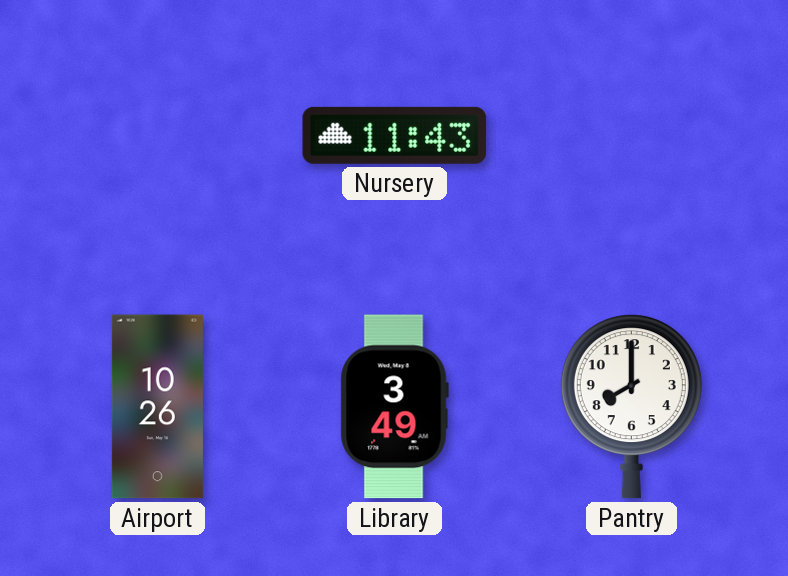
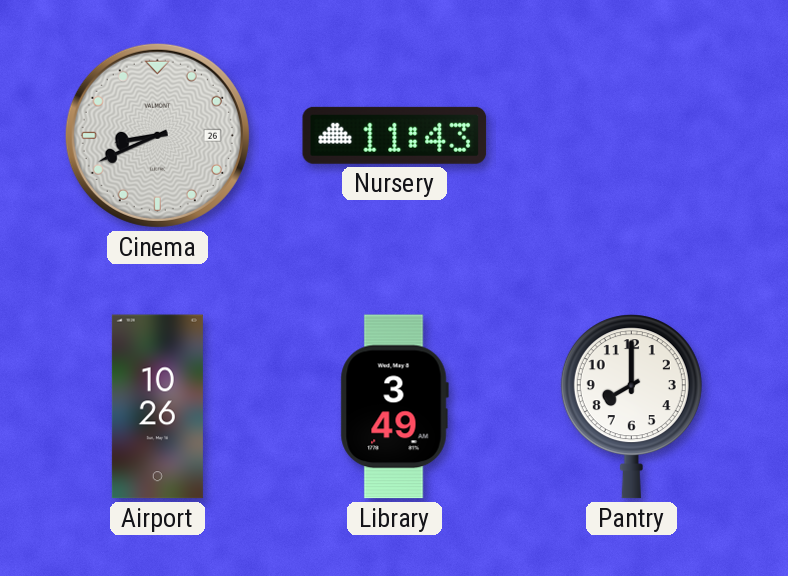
Cinema: none -> 8:41
